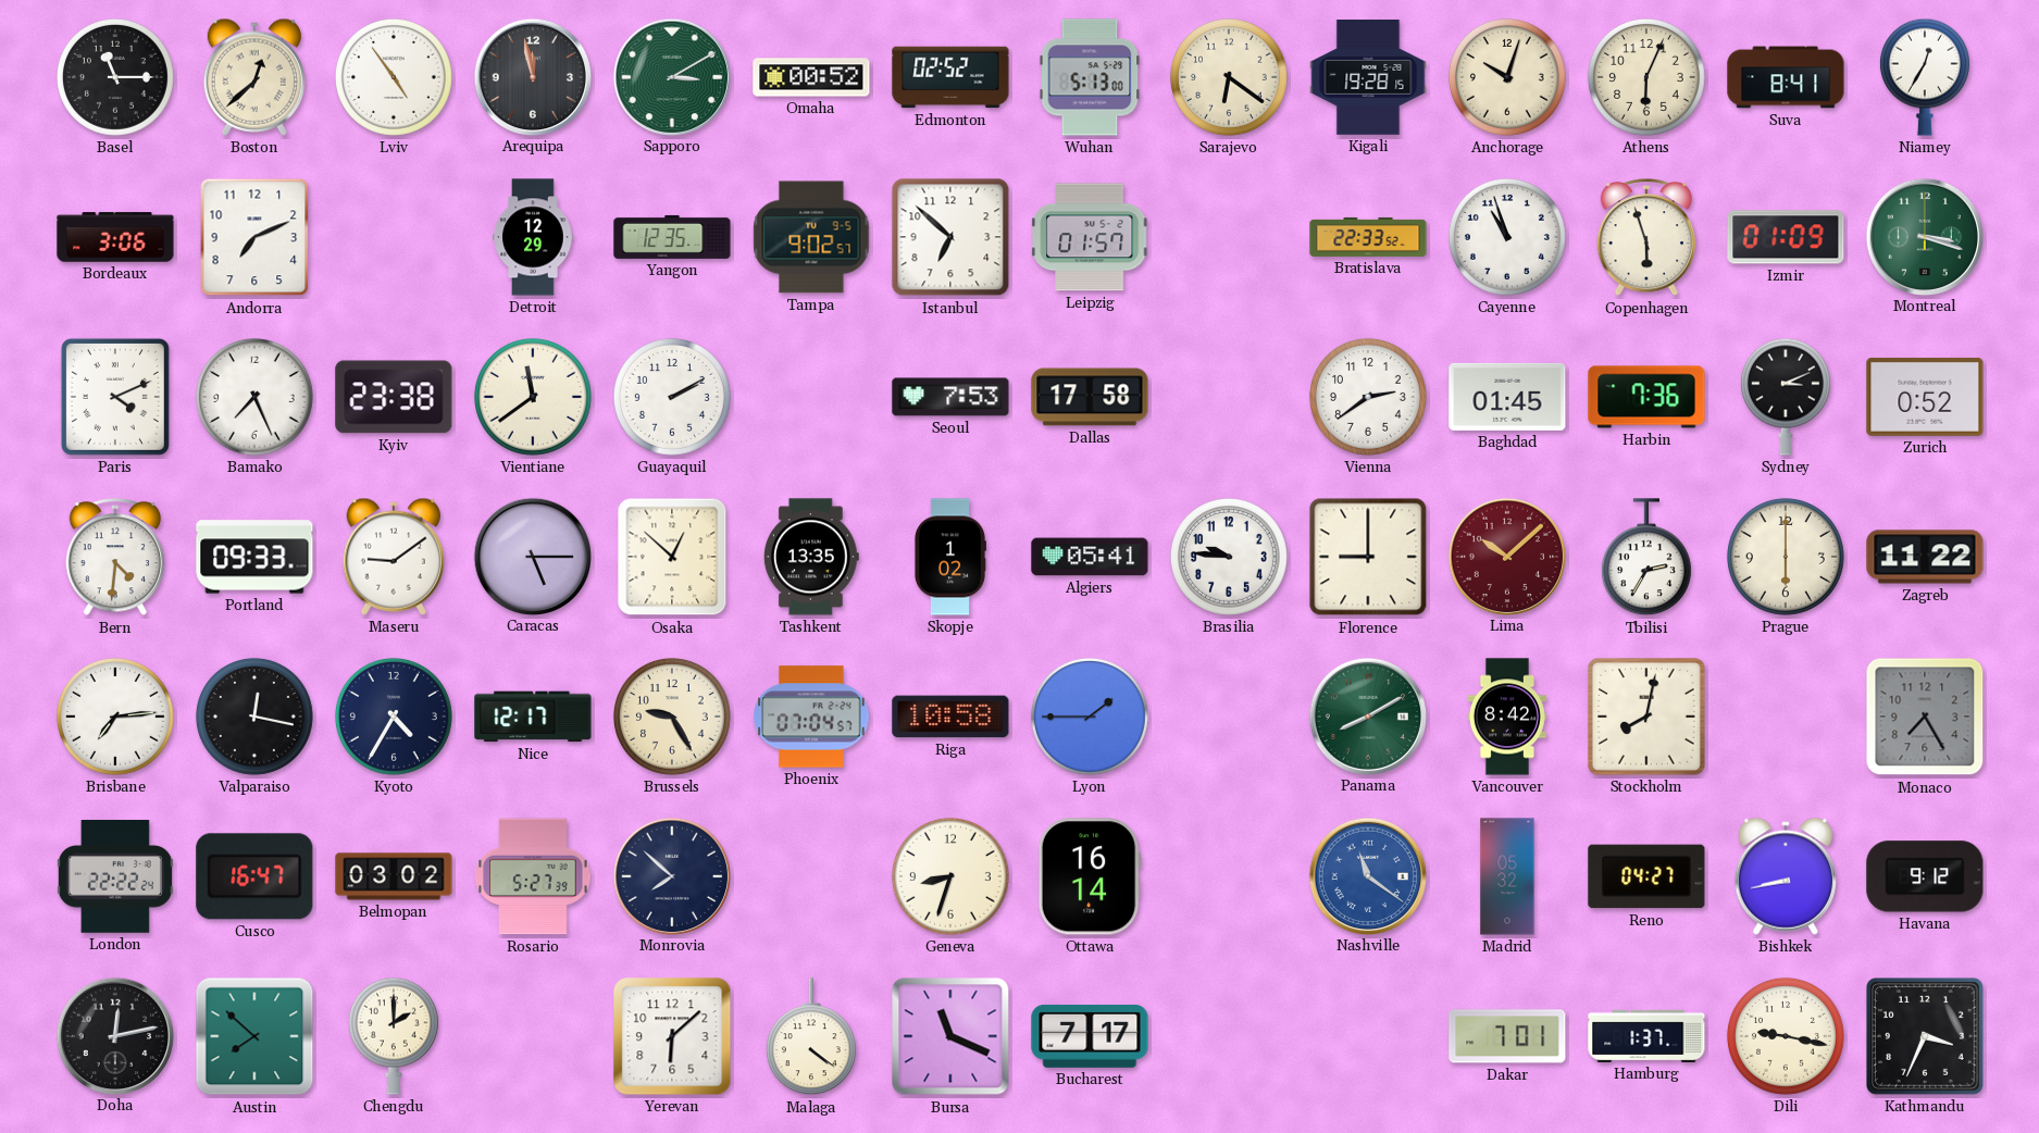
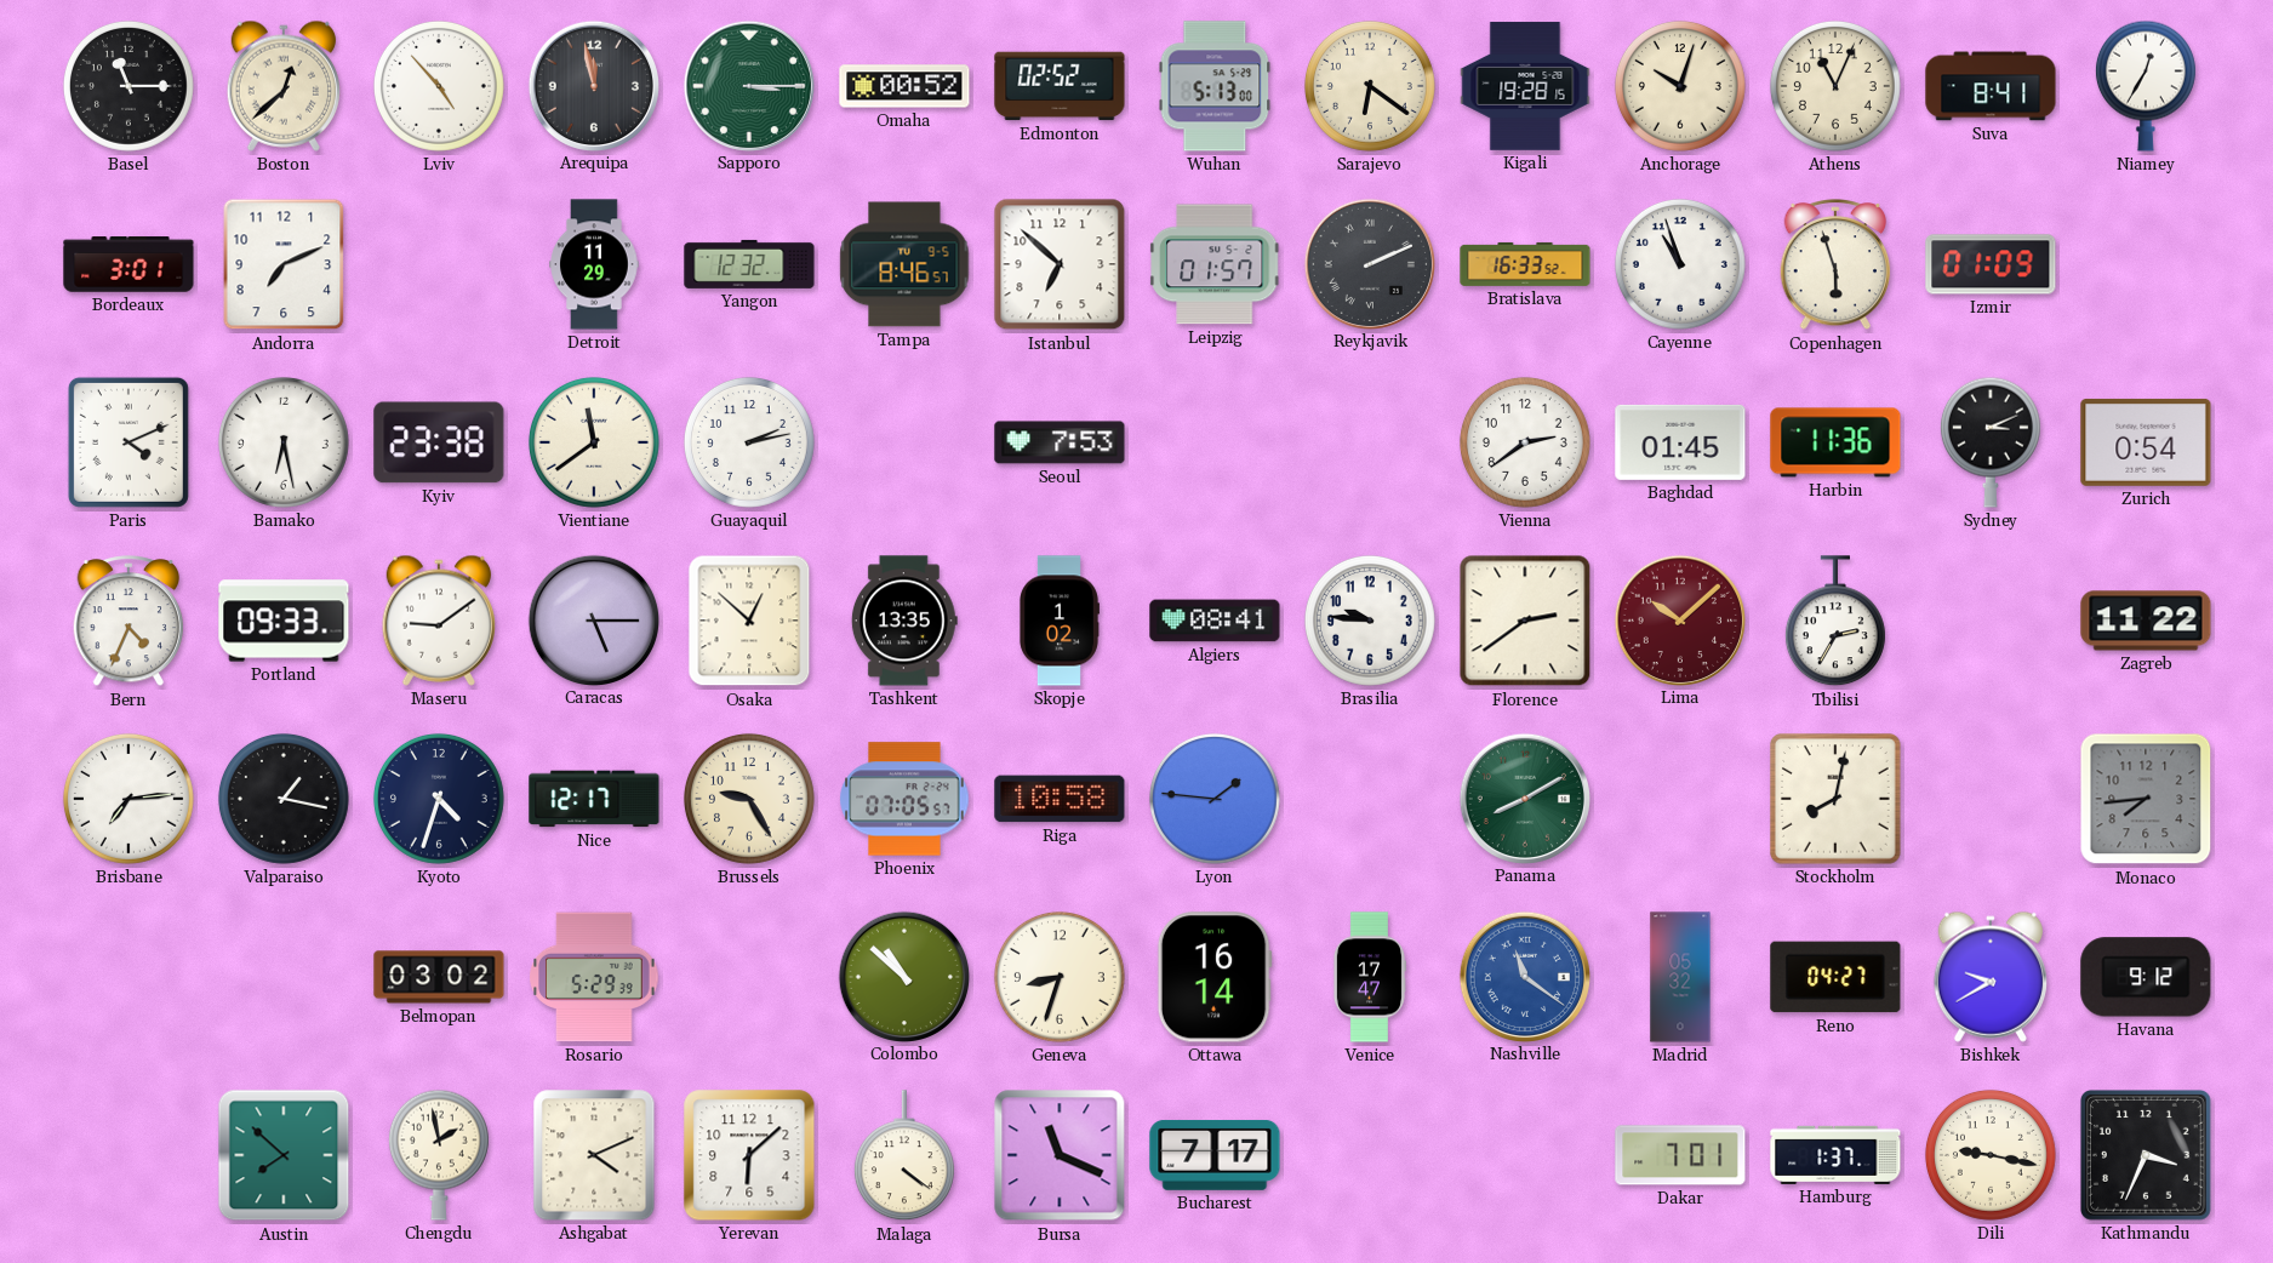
Lviv: 4:54 -> 4:53
Sapporo: 3:10 -> 3:15
Athens: 6:04 -> 11:04
Bordeaux: 3:06 -> 3:01
Detroit: 12:29 -> 11:29
Yangon: 12:35 -> 12:32
Tampa: 9:02 -> 8:46
Reykjavik: none -> 2:11
Bratislava: 22:33 -> 16:33
Montreal: 3:18 -> none
Bamako: 7:26 -> 6:28
Guayaquil: 2:10 -> 2:13
Dallas: 17:58 -> none
Harbin: 7:36 -> 11:36
Zurich: 0:52 -> 0:54
Bern: 4:31 -> 4:34
Algiers: 05:41 -> 08:41
Florence: 9:00 -> 2:39
Prague: 6:00 -> none
Valparaiso: 12:17 -> 1:17
Kyoto: 4:35 -> 4:33
Phoenix: 07:04 -> 07:05
Lyon: 1:45 -> 1:46
Vancouver: 8:42 -> none
Monaco: 7:25 -> 7:44
London: 22:22 -> none
Cusco: 16:47 -> none
Rosario: 5:27 -> 5:29
Monrovia: 7:52 -> none
Colombo: none -> 10:52
Venice: none -> 17:47
Bishkek: 8:43 -> 9:40
Doha: 12:13 -> none
Chengdu: 2:00 -> 1:58
Ashgabat: none -> 4:11
